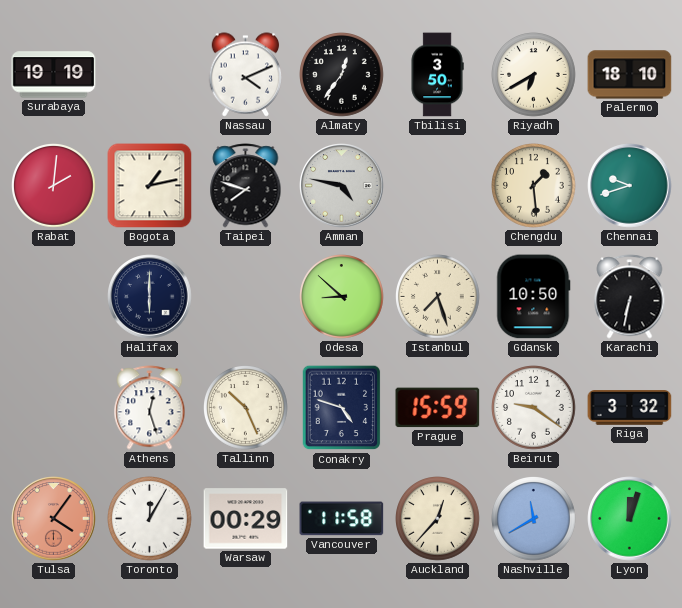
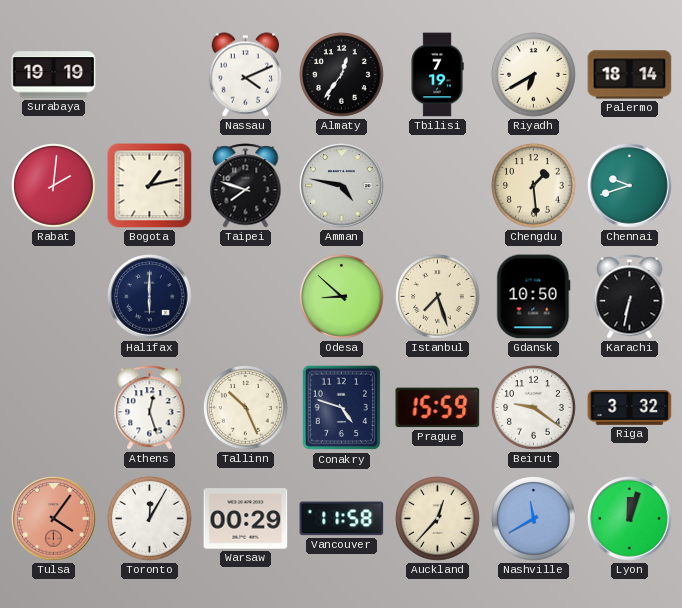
Tbilisi: 3:50 -> 7:19
Palermo: 18:10 -> 18:14
